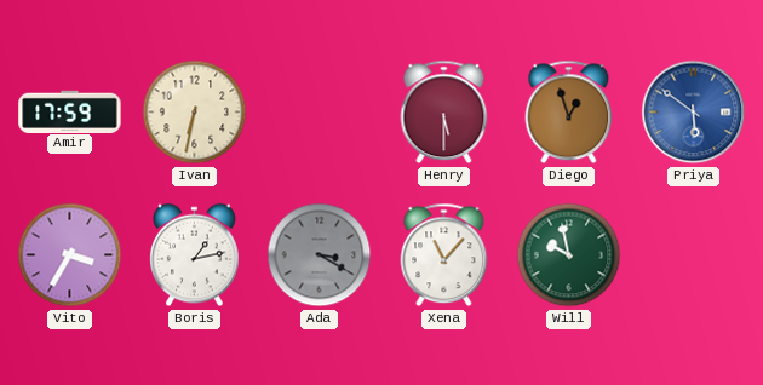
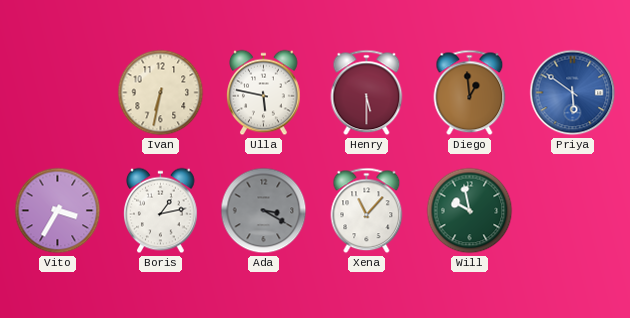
Amir: 17:59 -> none
Ulla: none -> 5:47
Diego: 12:57 -> 12:59
